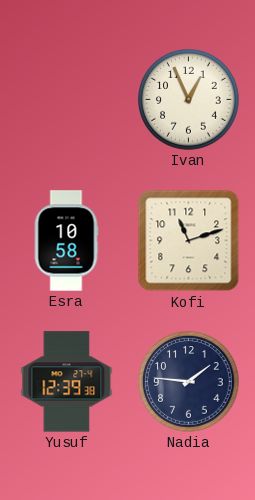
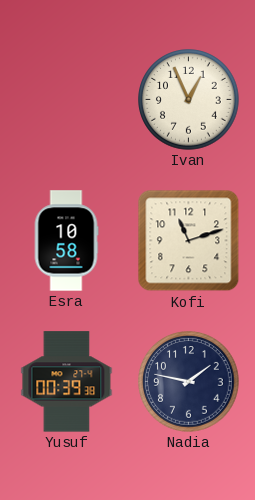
Yusuf: 12:39 -> 00:39
Nadia: 1:46 -> 1:47
